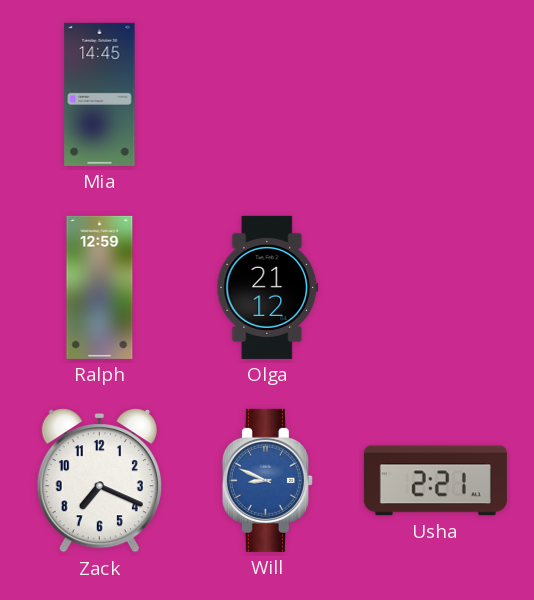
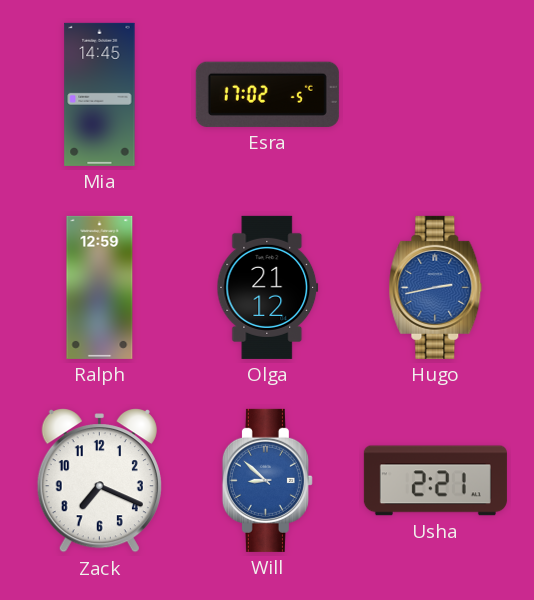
Esra: none -> 17:02
Hugo: none -> 2:43
Will: 8:49 -> 8:52
